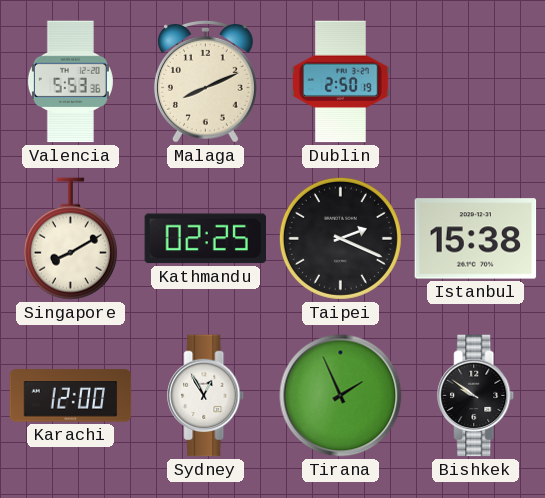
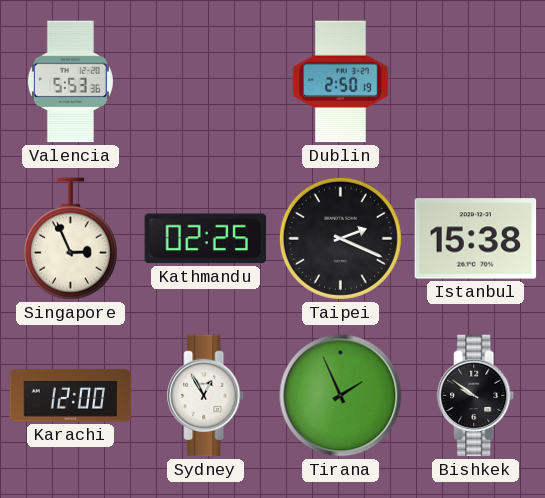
Malaga: 8:11 -> none
Singapore: 8:10 -> 2:56
